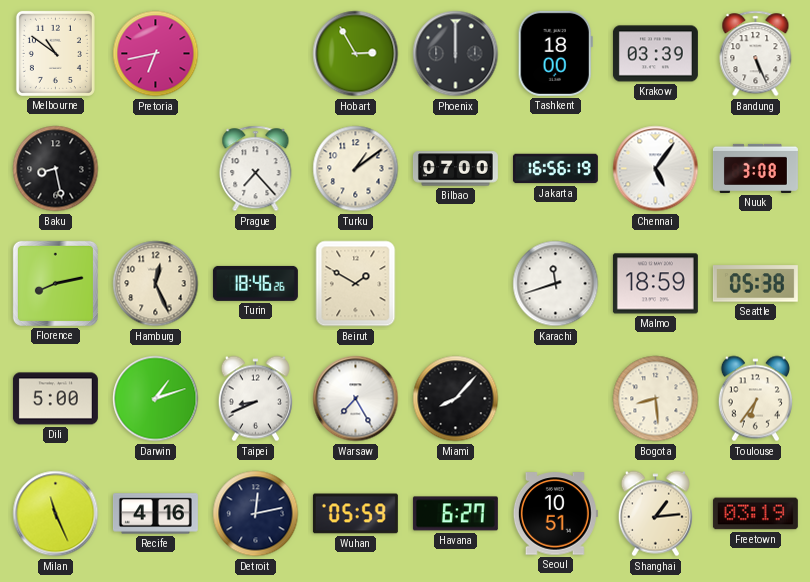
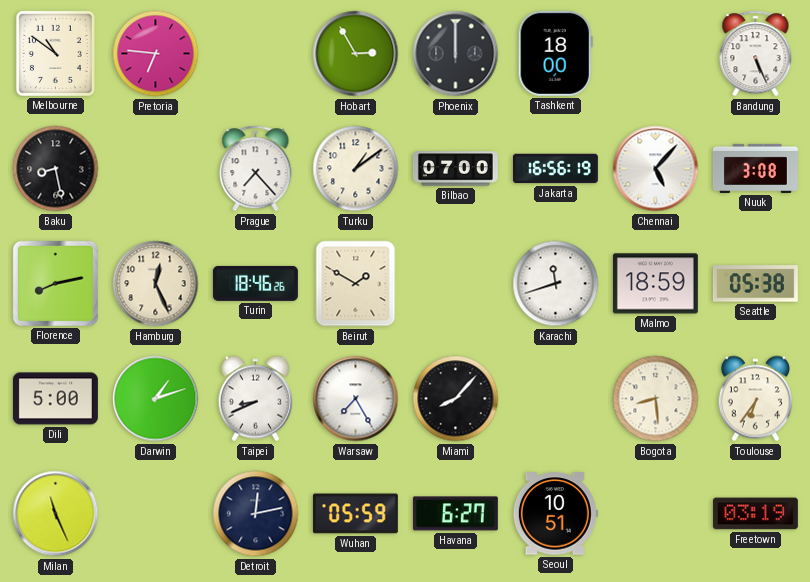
Pretoria: 6:43 -> 6:46
Krakow: 03:39 -> none
Chennai: 5:06 -> 5:07
Recife: 4:16 -> none
Shanghai: 1:14 -> none
